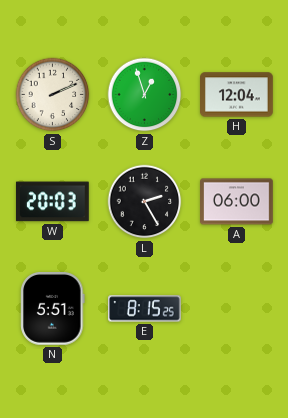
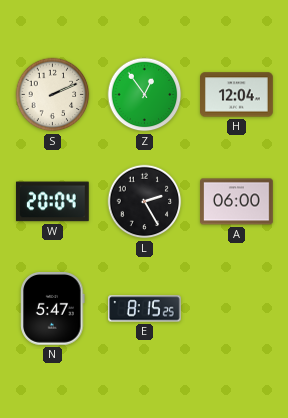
Z: 12:57 -> 12:54
W: 20:03 -> 20:04
N: 5:51 -> 5:47
